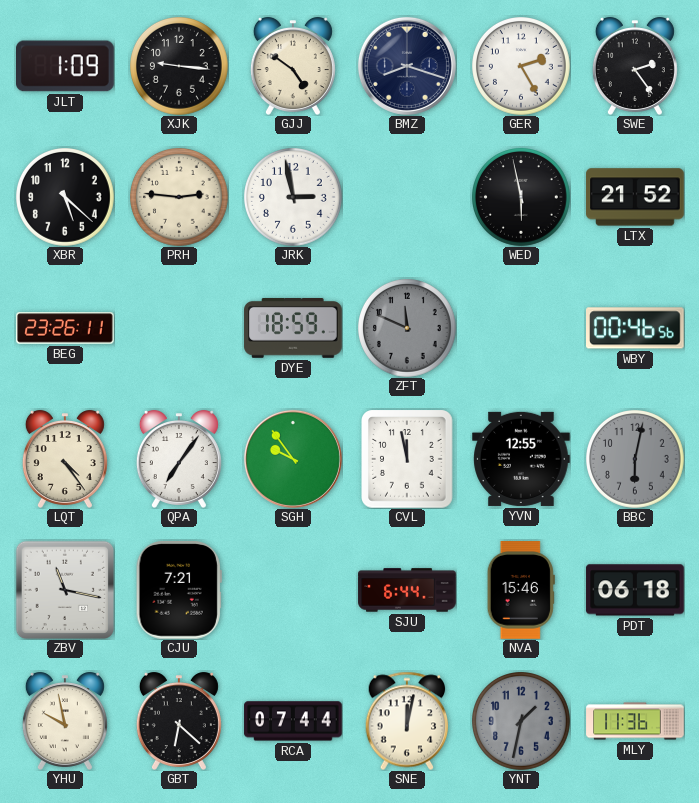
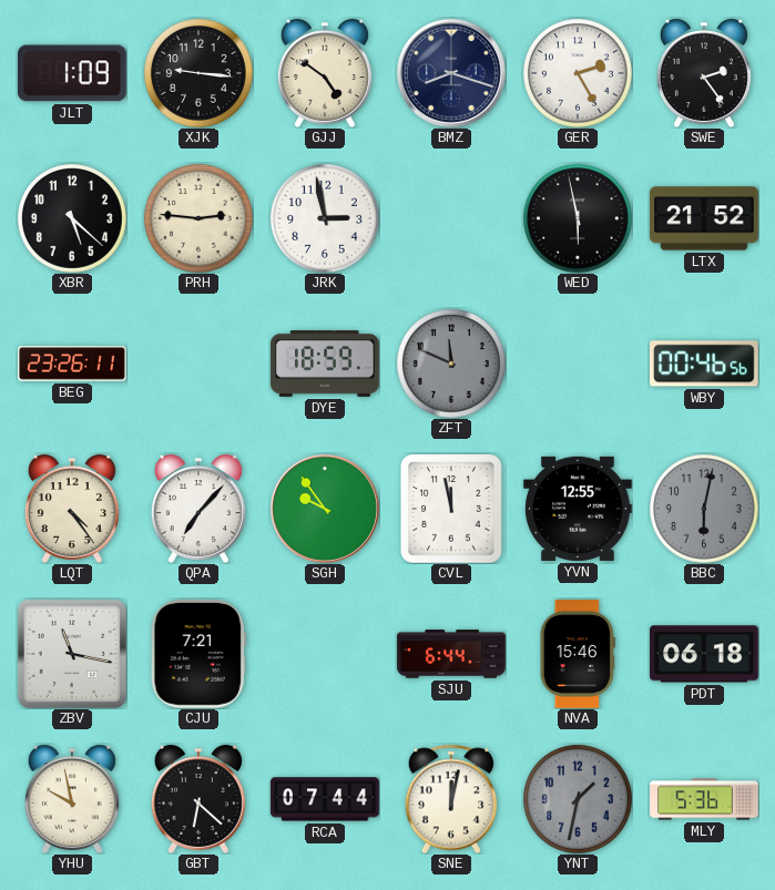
QPA: 7:06 -> 7:07
MLY: 11:36 -> 5:36
